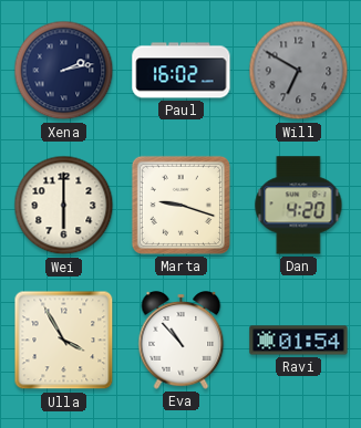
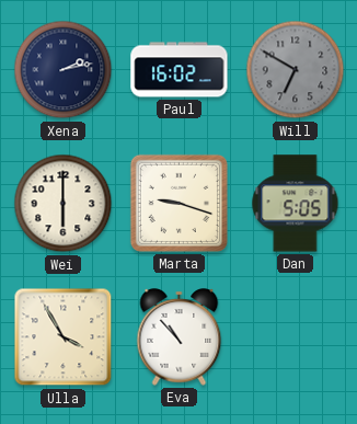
Dan: 4:20 -> 5:05
Ravi: 01:54 -> none
